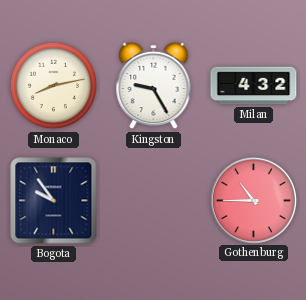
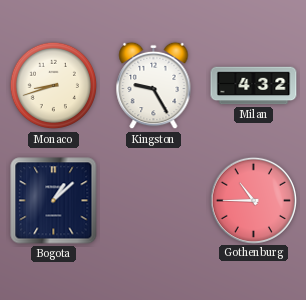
Monaco: 8:13 -> 8:42
Bogota: 9:54 -> 1:08
